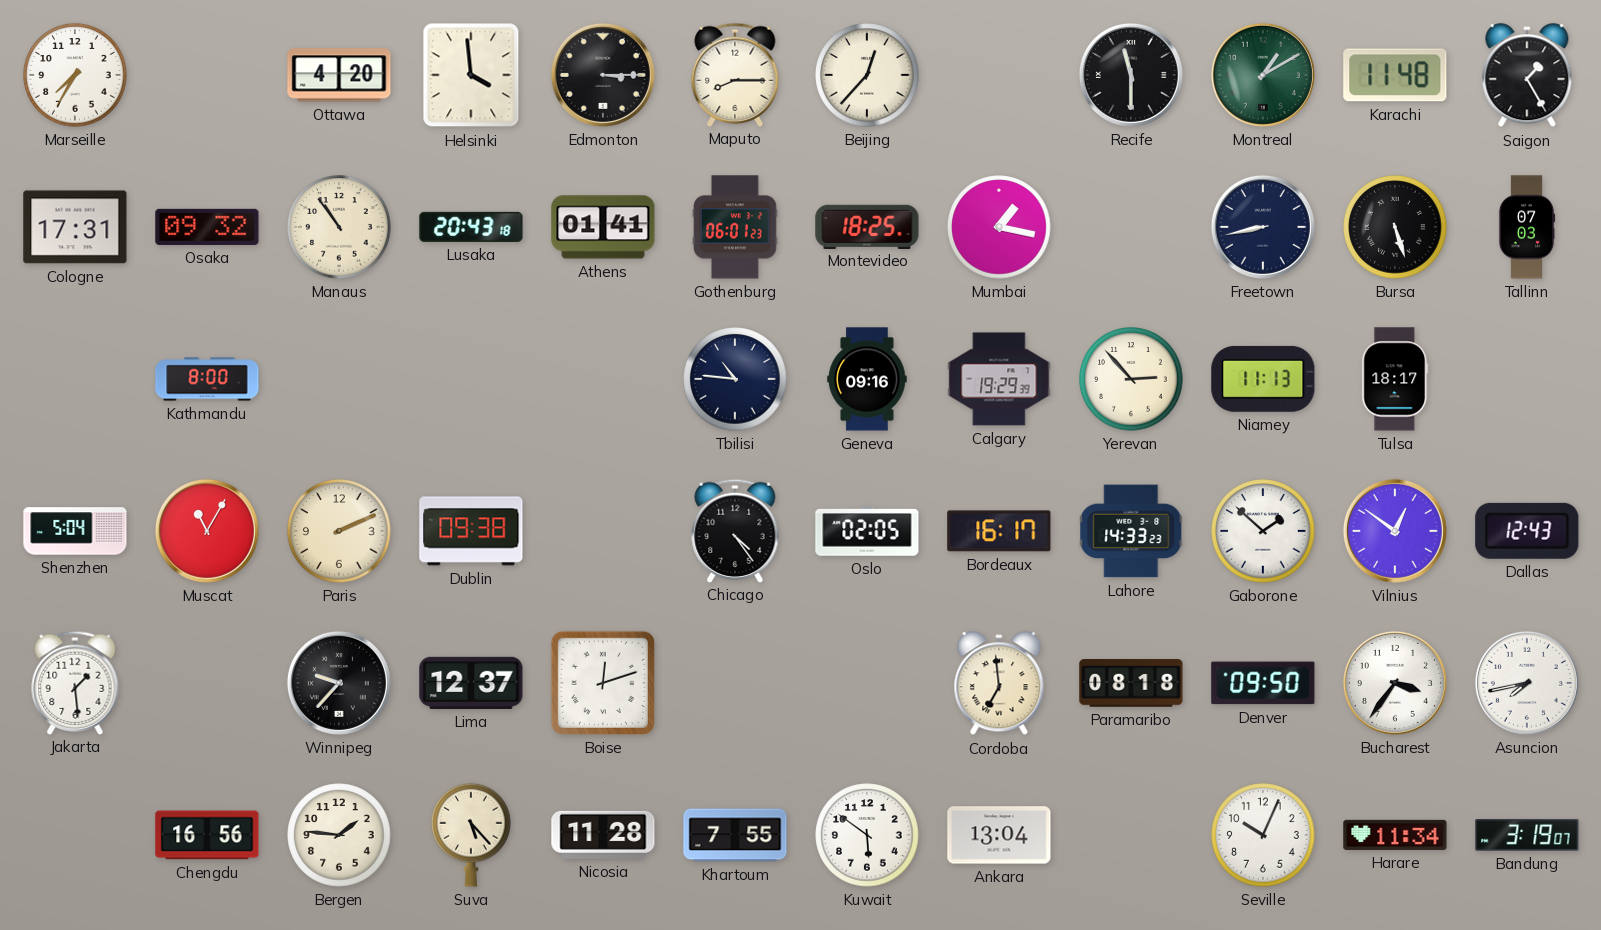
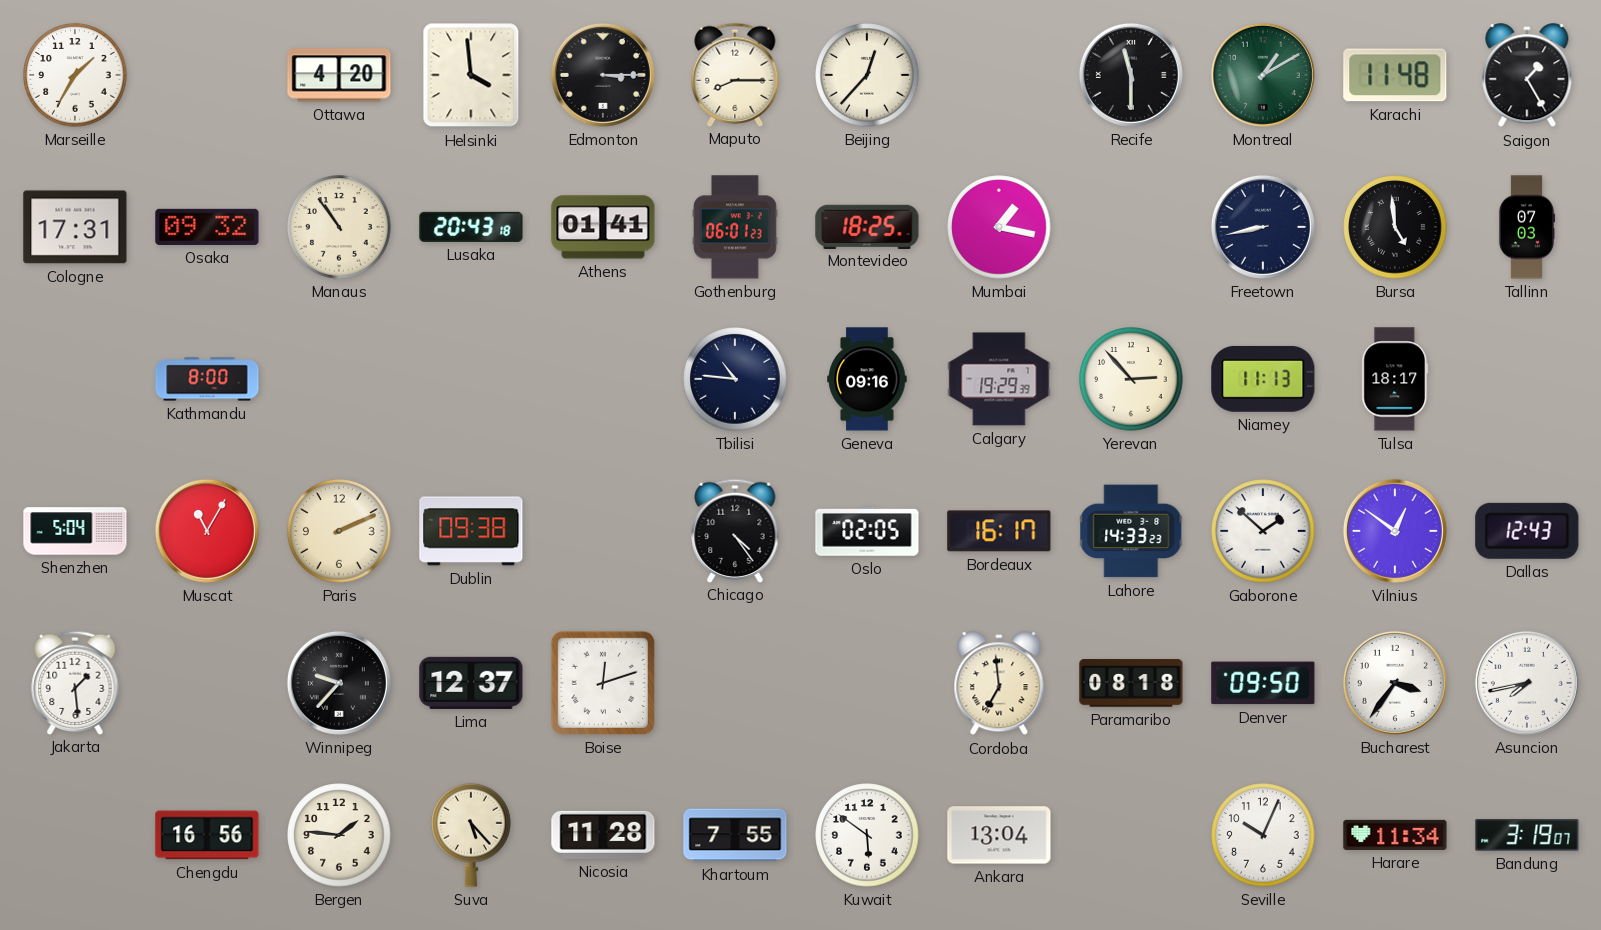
Marseille: 7:35 -> 1:35
Bursa: 5:27 -> 4:59
